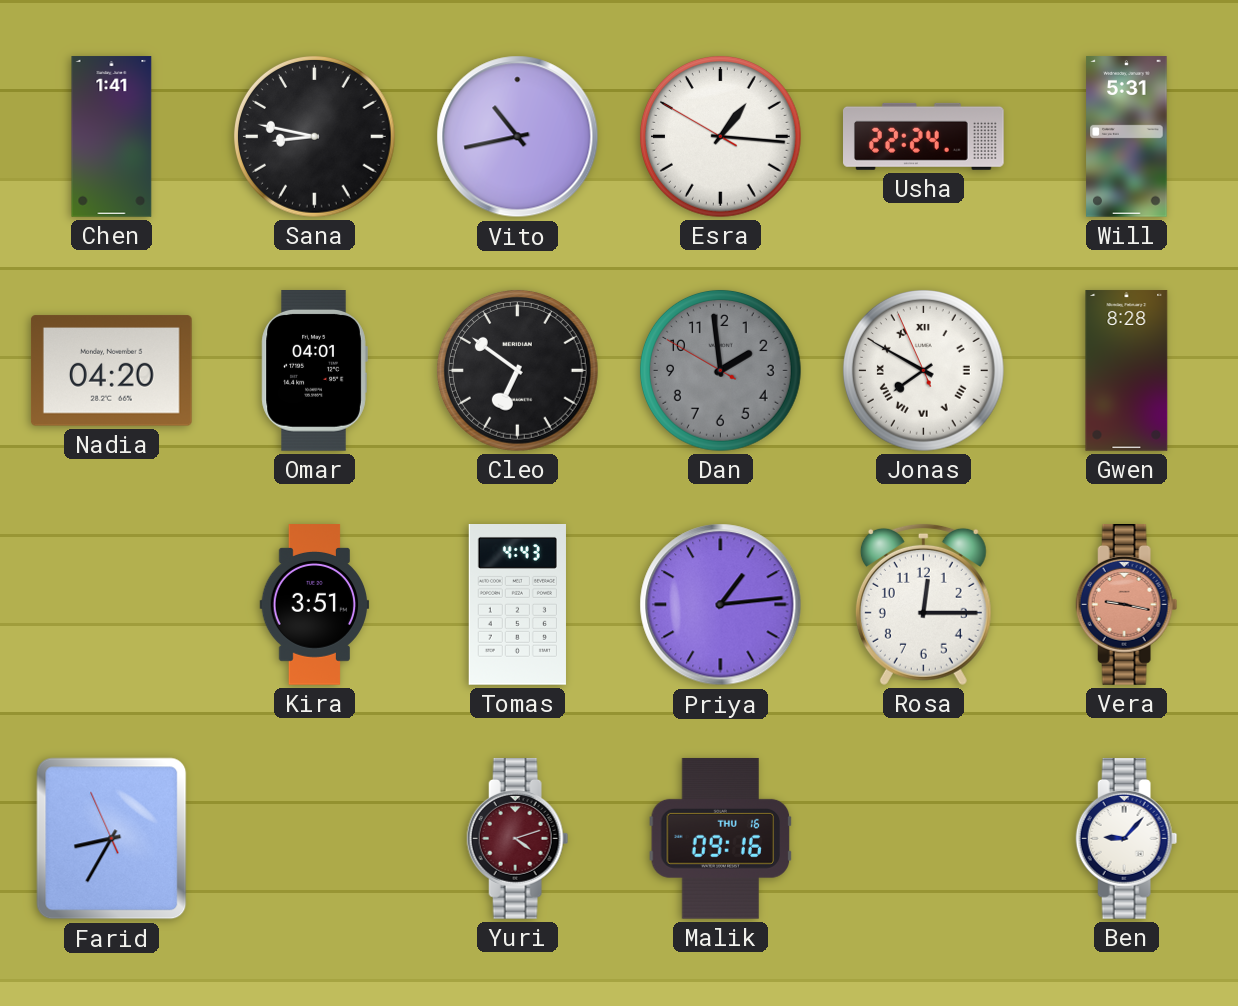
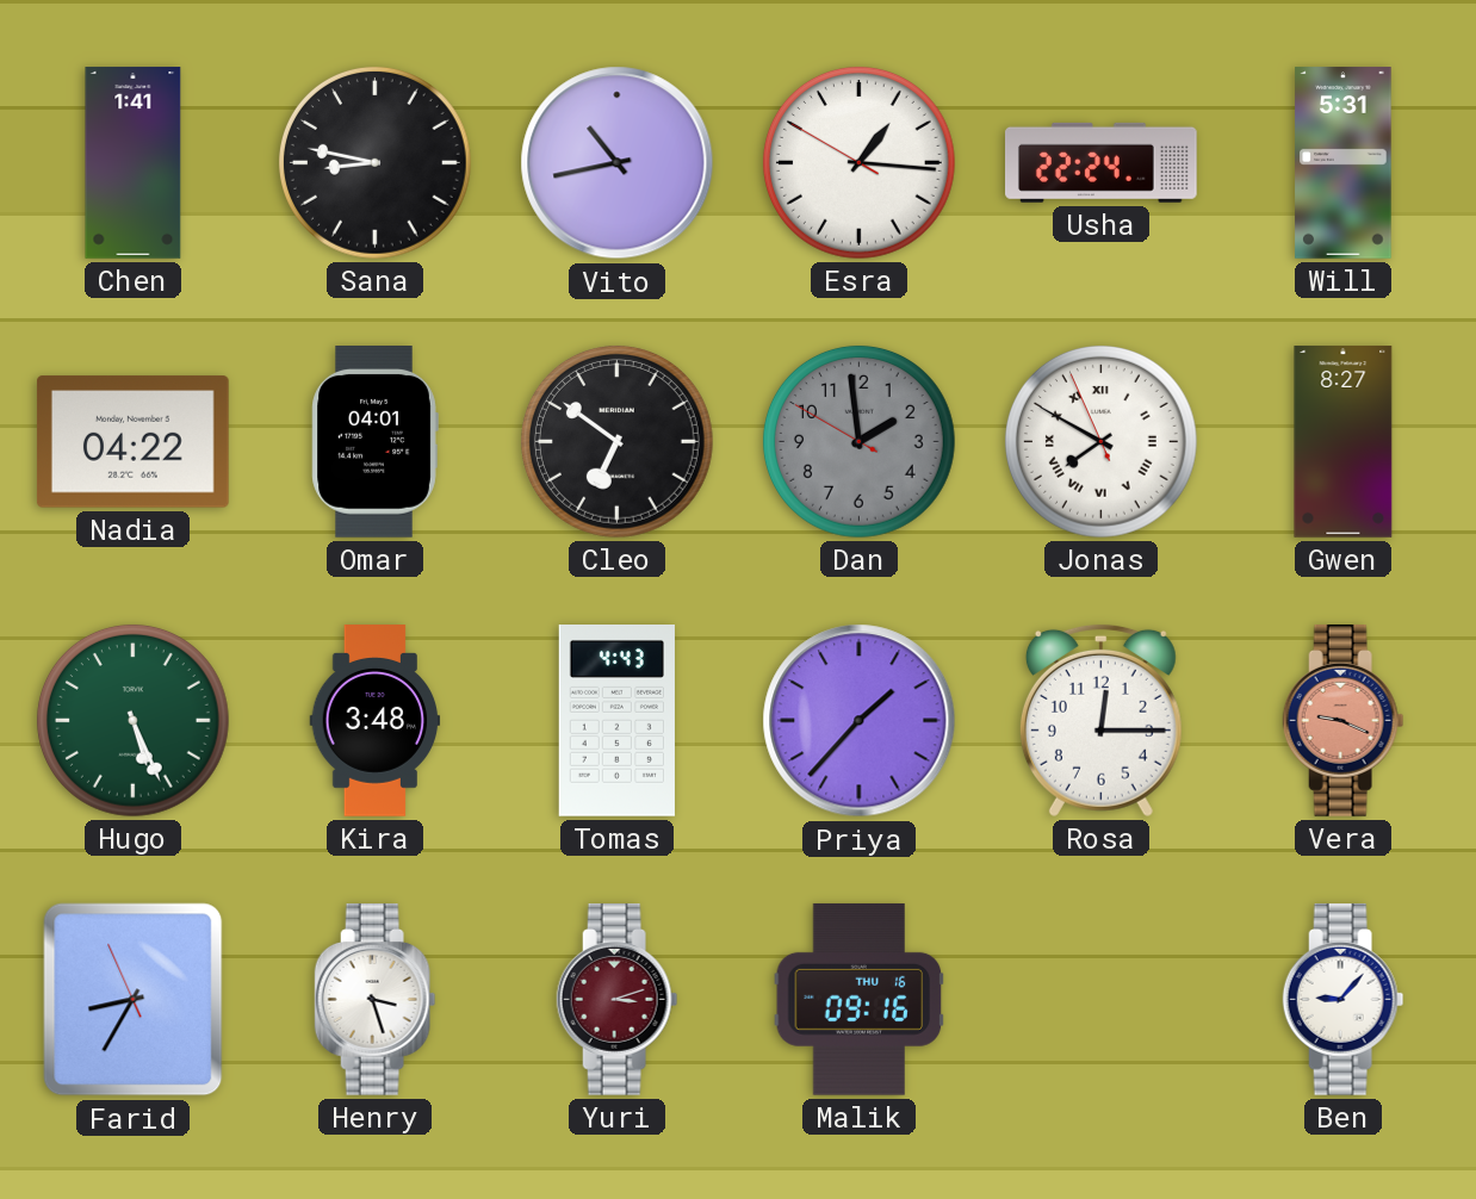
Nadia: 04:20 -> 04:22
Gwen: 8:28 -> 8:27
Hugo: none -> 5:26
Kira: 3:51 -> 3:48
Priya: 1:14 -> 1:37
Vera: 9:17 -> 9:19
Henry: none -> 3:27
Yuri: 4:12 -> 3:12
